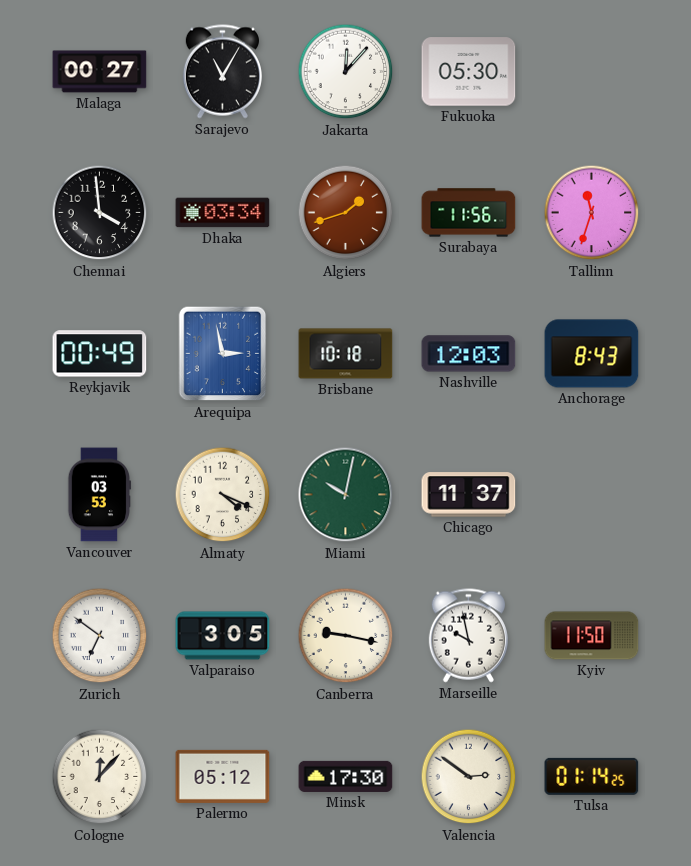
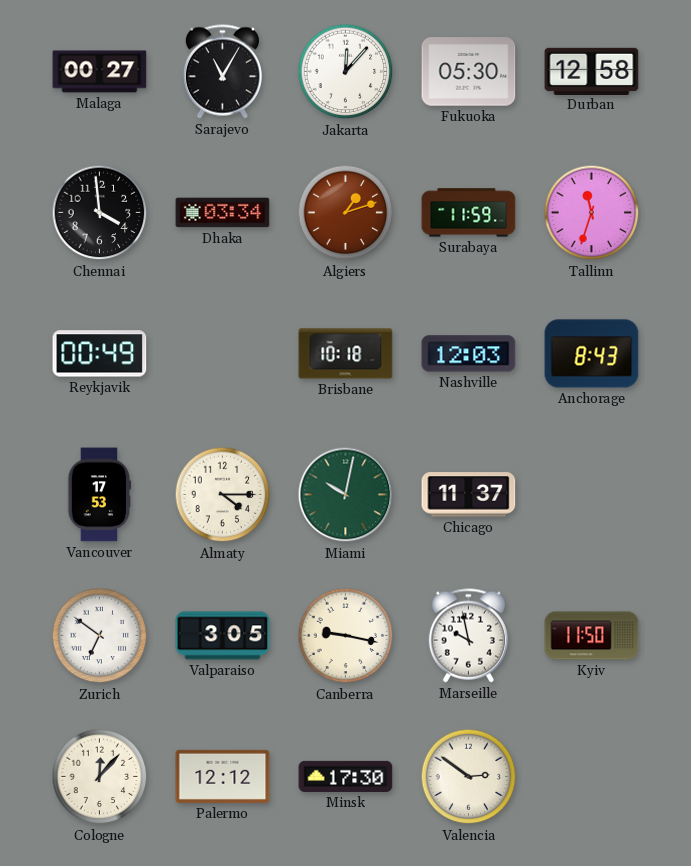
Durban: none -> 12:58
Algiers: 1:42 -> 1:12
Surabaya: 11:56 -> 11:59
Arequipa: 2:58 -> none
Vancouver: 03:53 -> 17:53
Almaty: 4:19 -> 4:15
Palermo: 05:12 -> 12:12
Tulsa: 01:14 -> none
